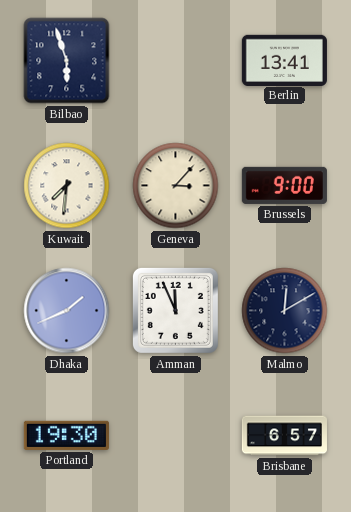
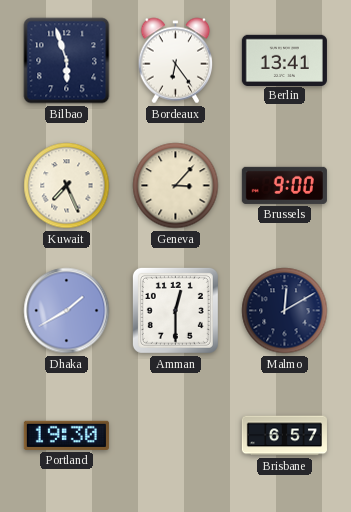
Bordeaux: none -> 6:24
Kuwait: 7:31 -> 7:26
Dhaka: 1:41 -> 1:40
Amman: 11:56 -> 12:30
